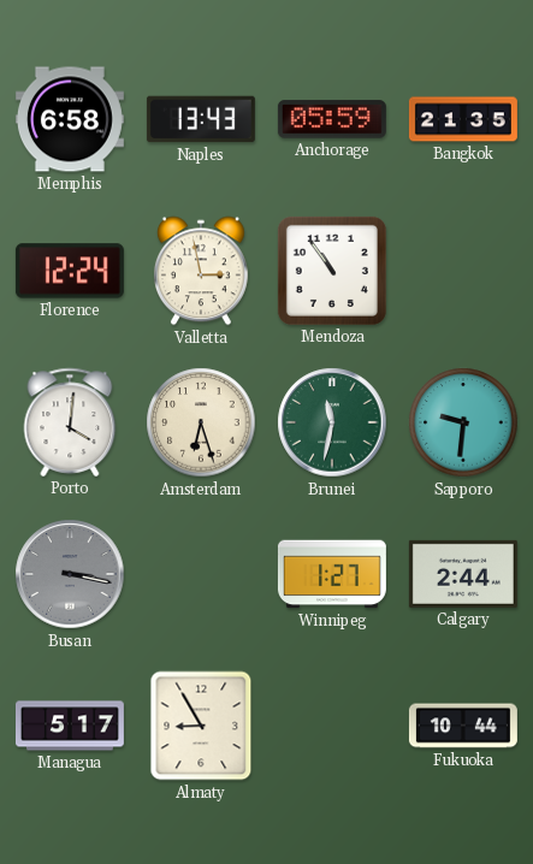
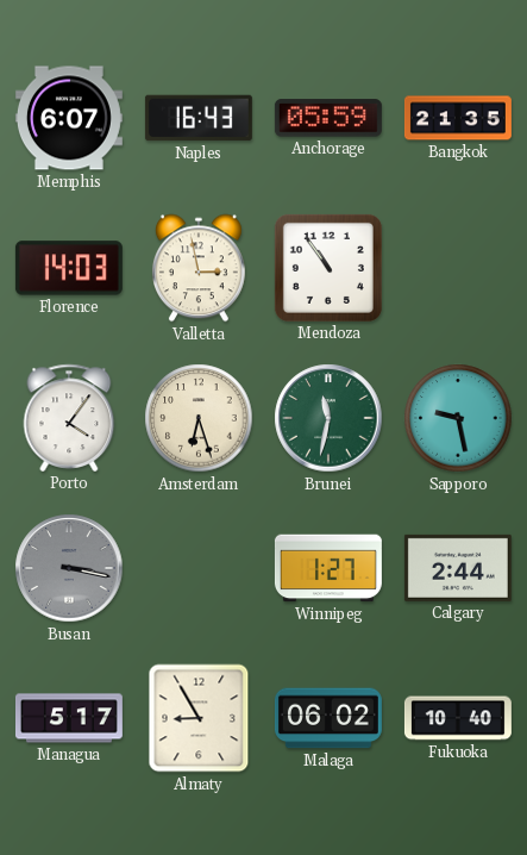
Memphis: 6:58 -> 6:07
Naples: 13:43 -> 16:43
Florence: 12:24 -> 14:03
Porto: 4:01 -> 4:06
Sapporo: 9:31 -> 9:28
Malaga: none -> 06:02
Fukuoka: 10:44 -> 10:40
